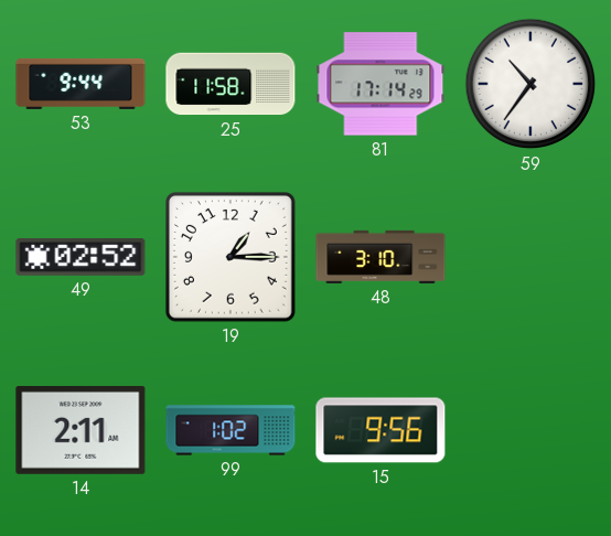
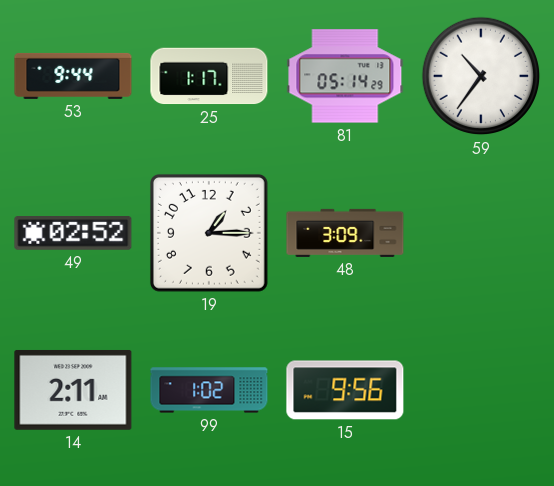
25: 11:58 -> 1:17
81: 17:14 -> 05:14
48: 3:10 -> 3:09
